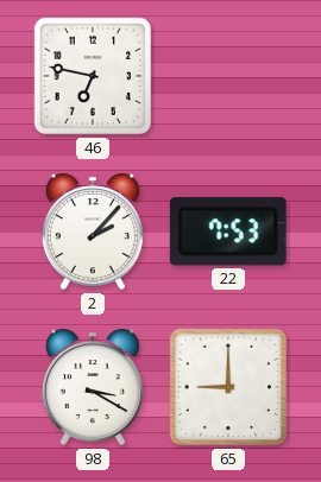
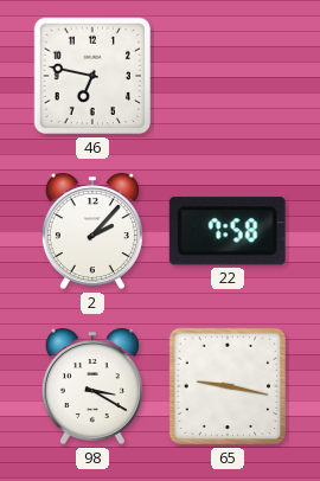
22: 7:53 -> 7:58
65: 9:00 -> 9:17
